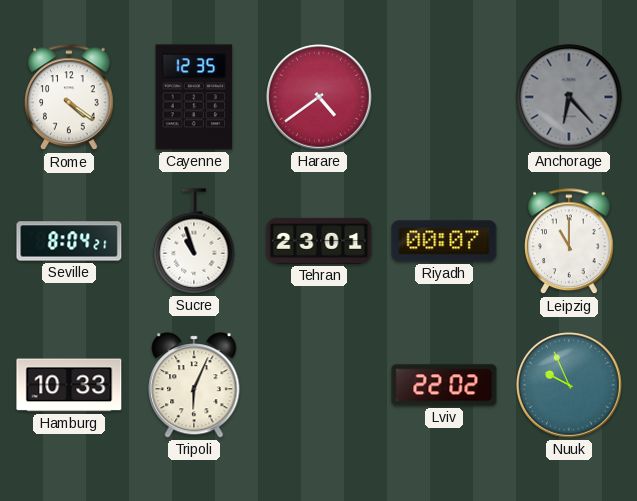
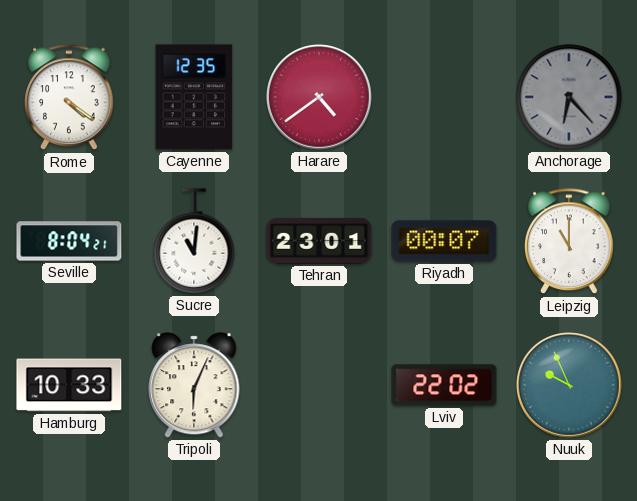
Sucre: 10:57 -> 11:01
